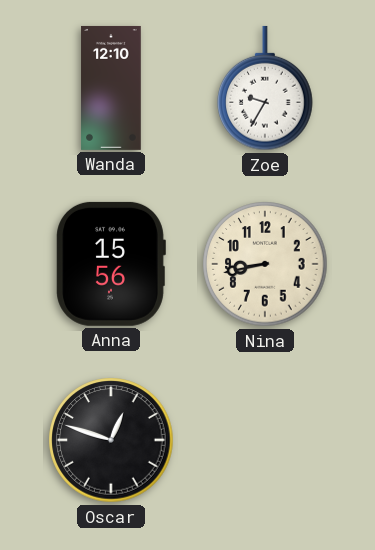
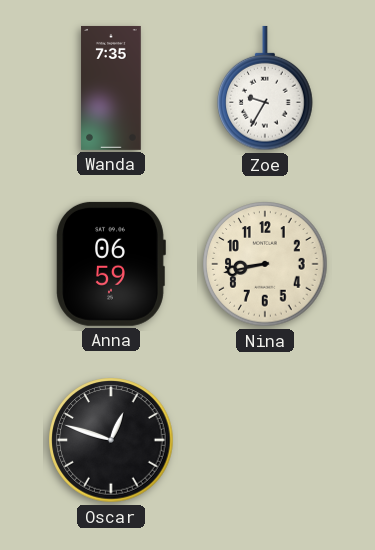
Wanda: 12:10 -> 7:35
Anna: 15:56 -> 06:59
